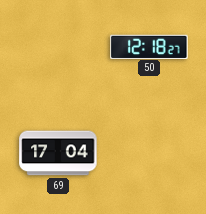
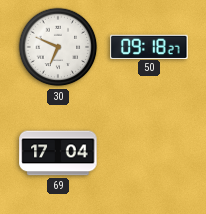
30: none -> 6:49
50: 12:18 -> 09:18
